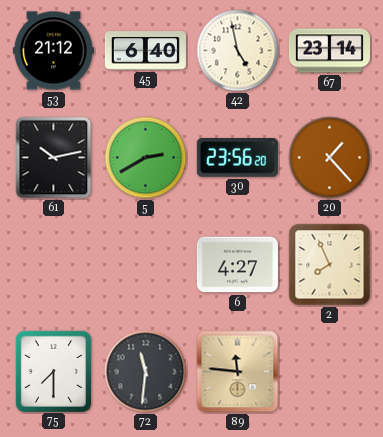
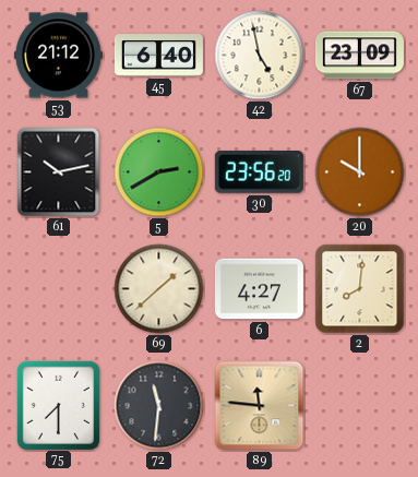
67: 23:14 -> 23:09
20: 1:23 -> 10:00
69: none -> 1:38
2: 7:56 -> 8:01
